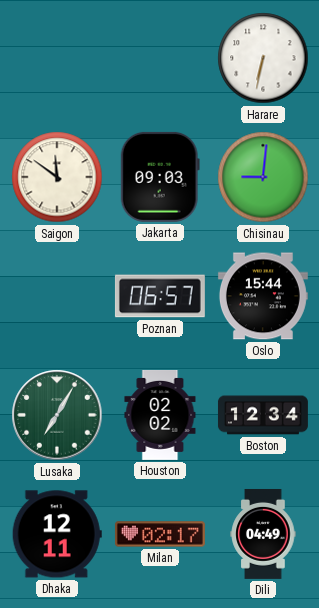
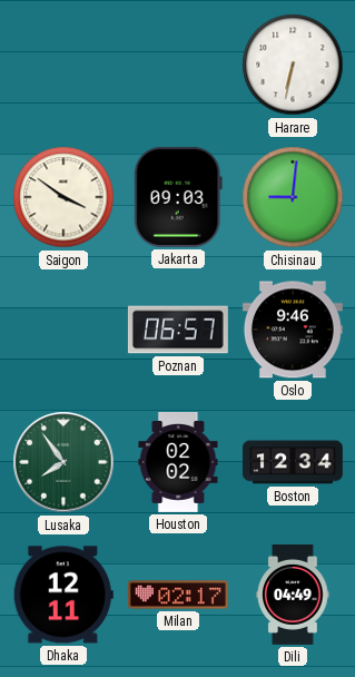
Saigon: 11:51 -> 3:51
Oslo: 15:44 -> 9:46
Lusaka: 7:05 -> 7:54
